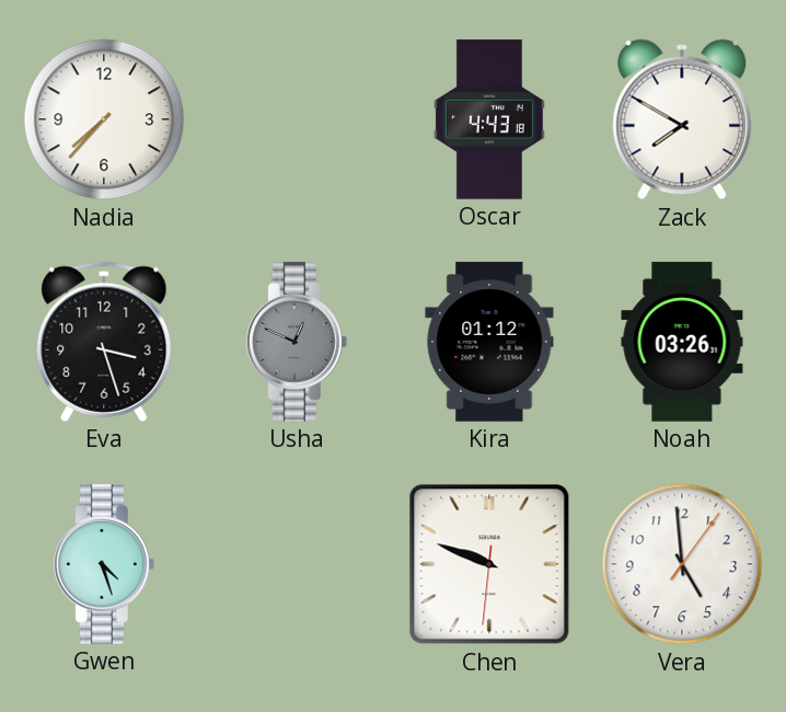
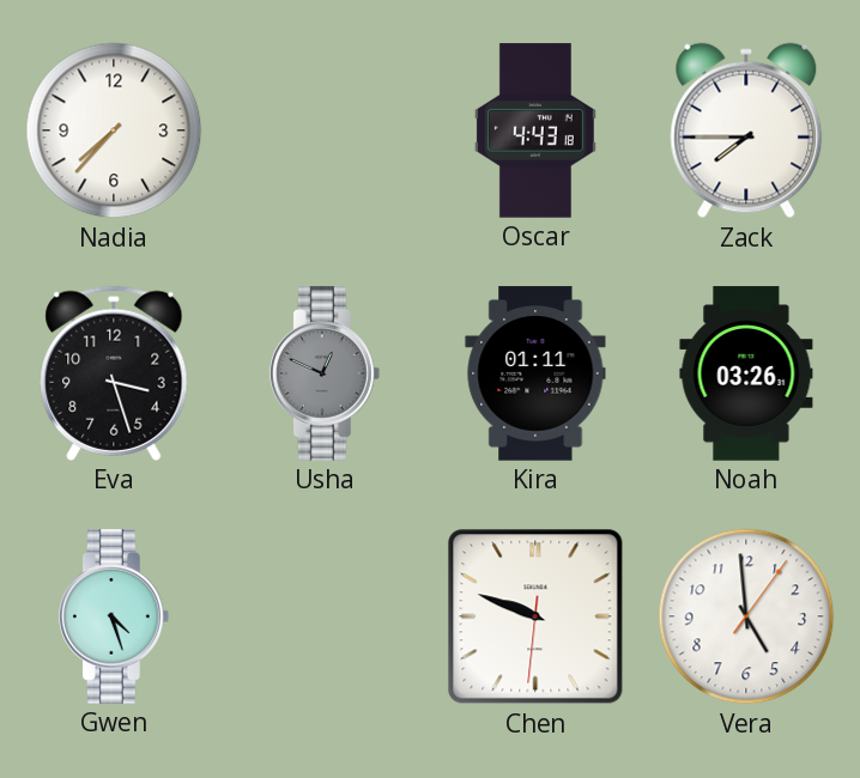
Zack: 7:50 -> 7:45
Kira: 01:12 -> 01:11
